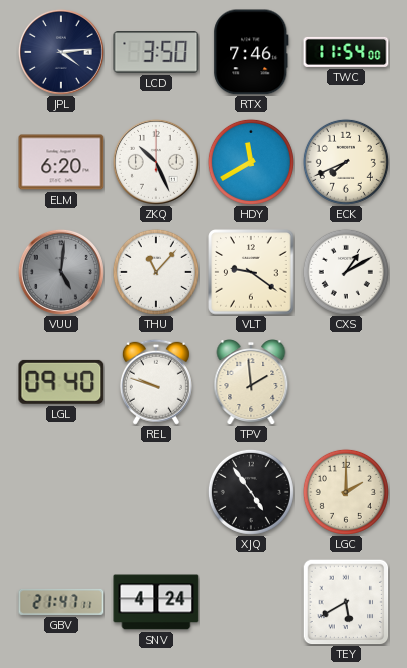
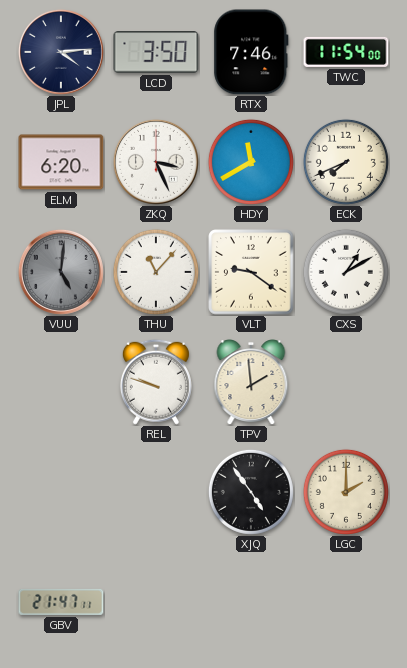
ZKQ: 10:26 -> 3:26
LGL: 09:40 -> none
SNV: 4:24 -> none
TEY: 5:40 -> none
